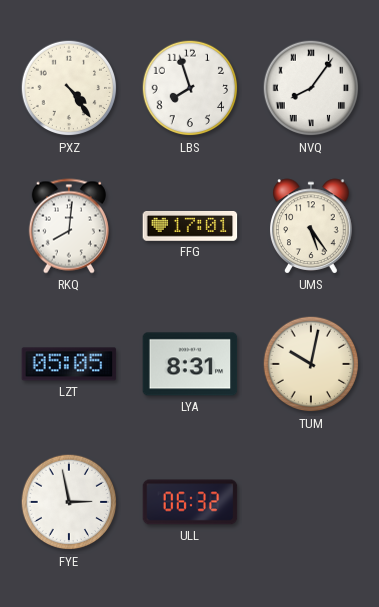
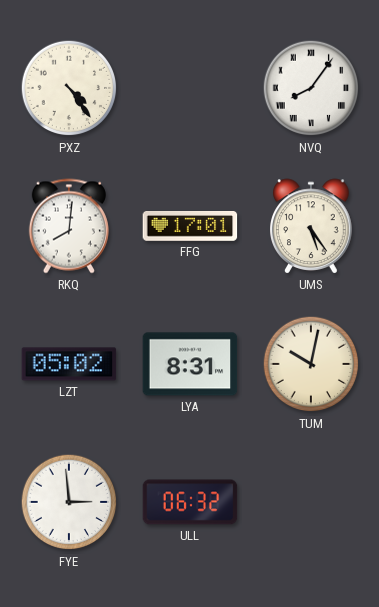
LBS: 7:57 -> none
LZT: 05:05 -> 05:02
FYE: 2:58 -> 2:59
